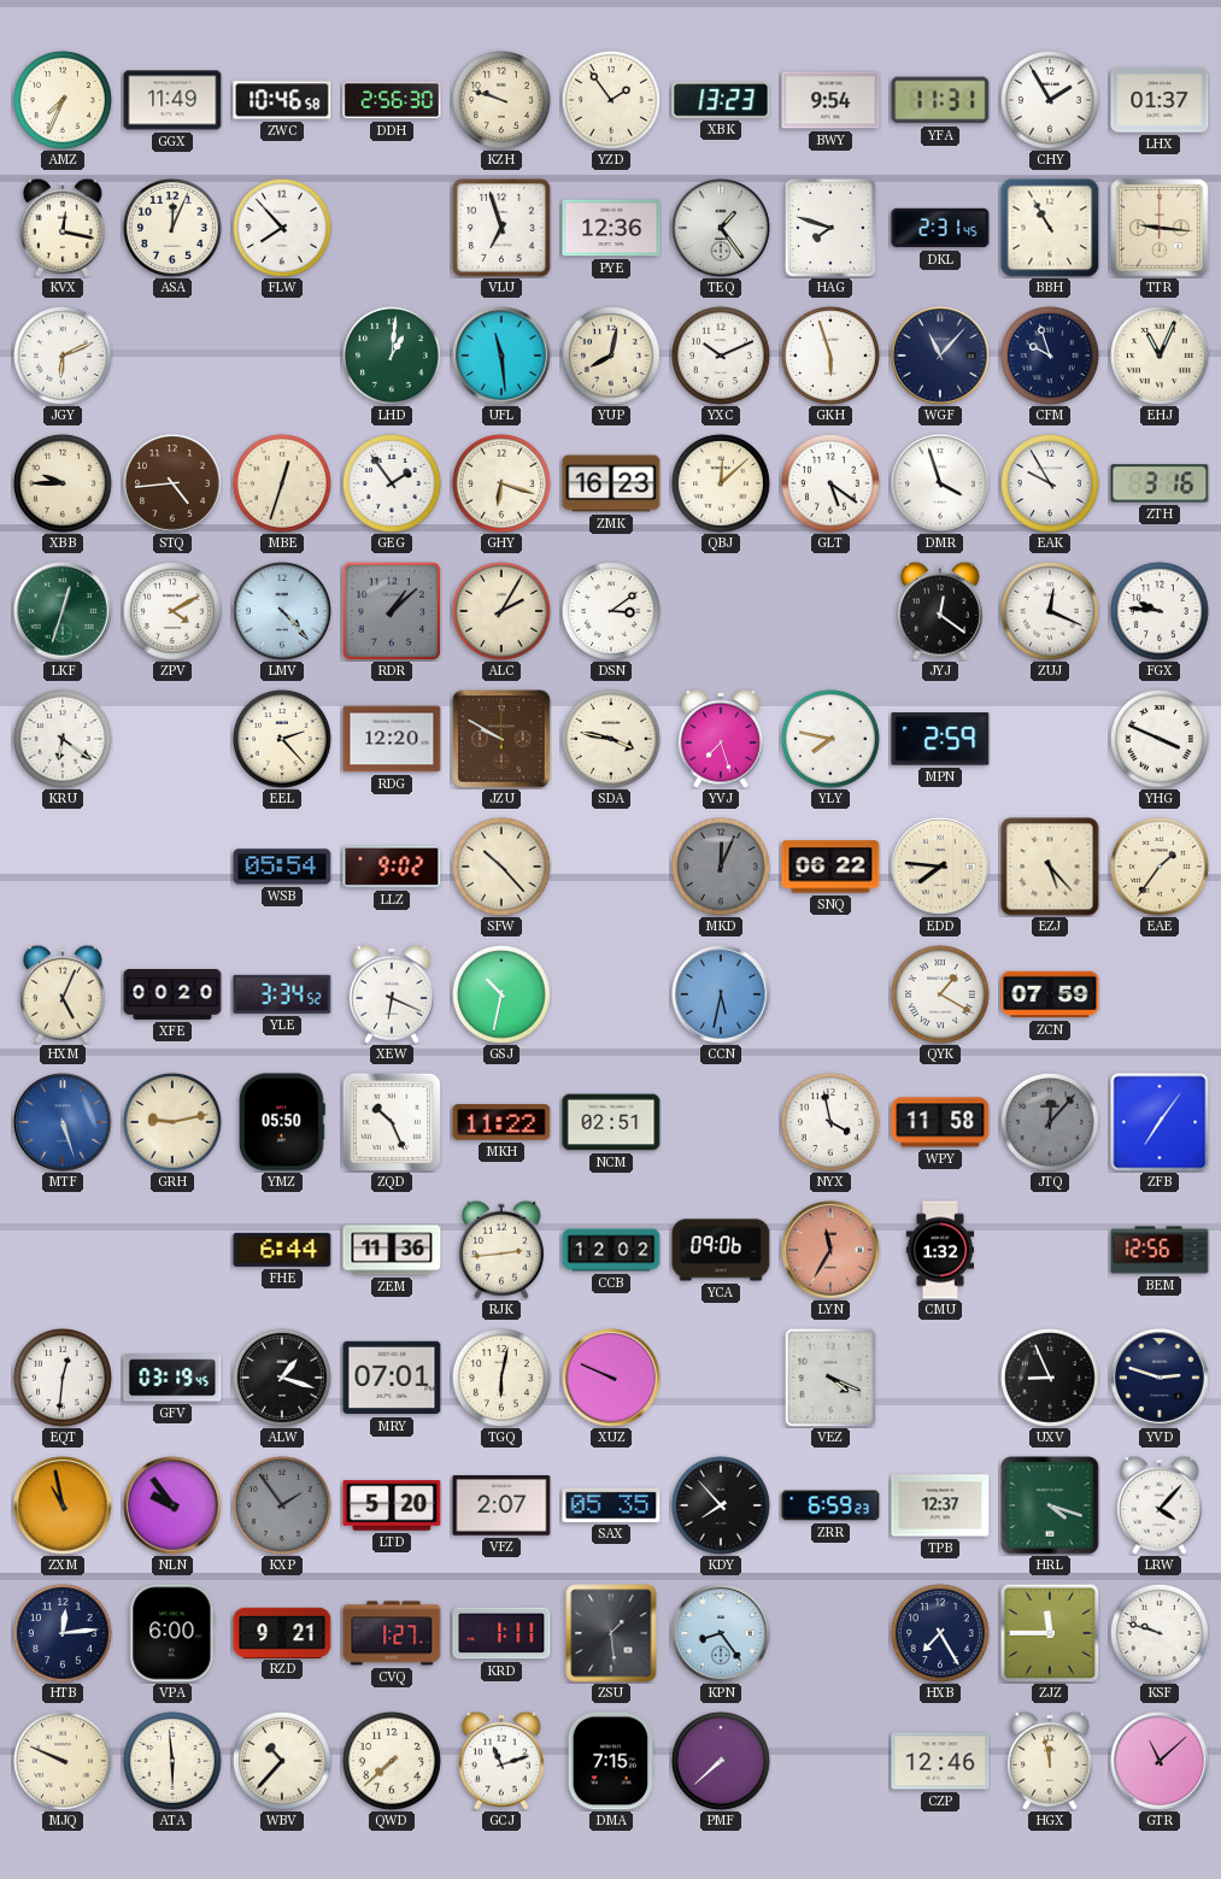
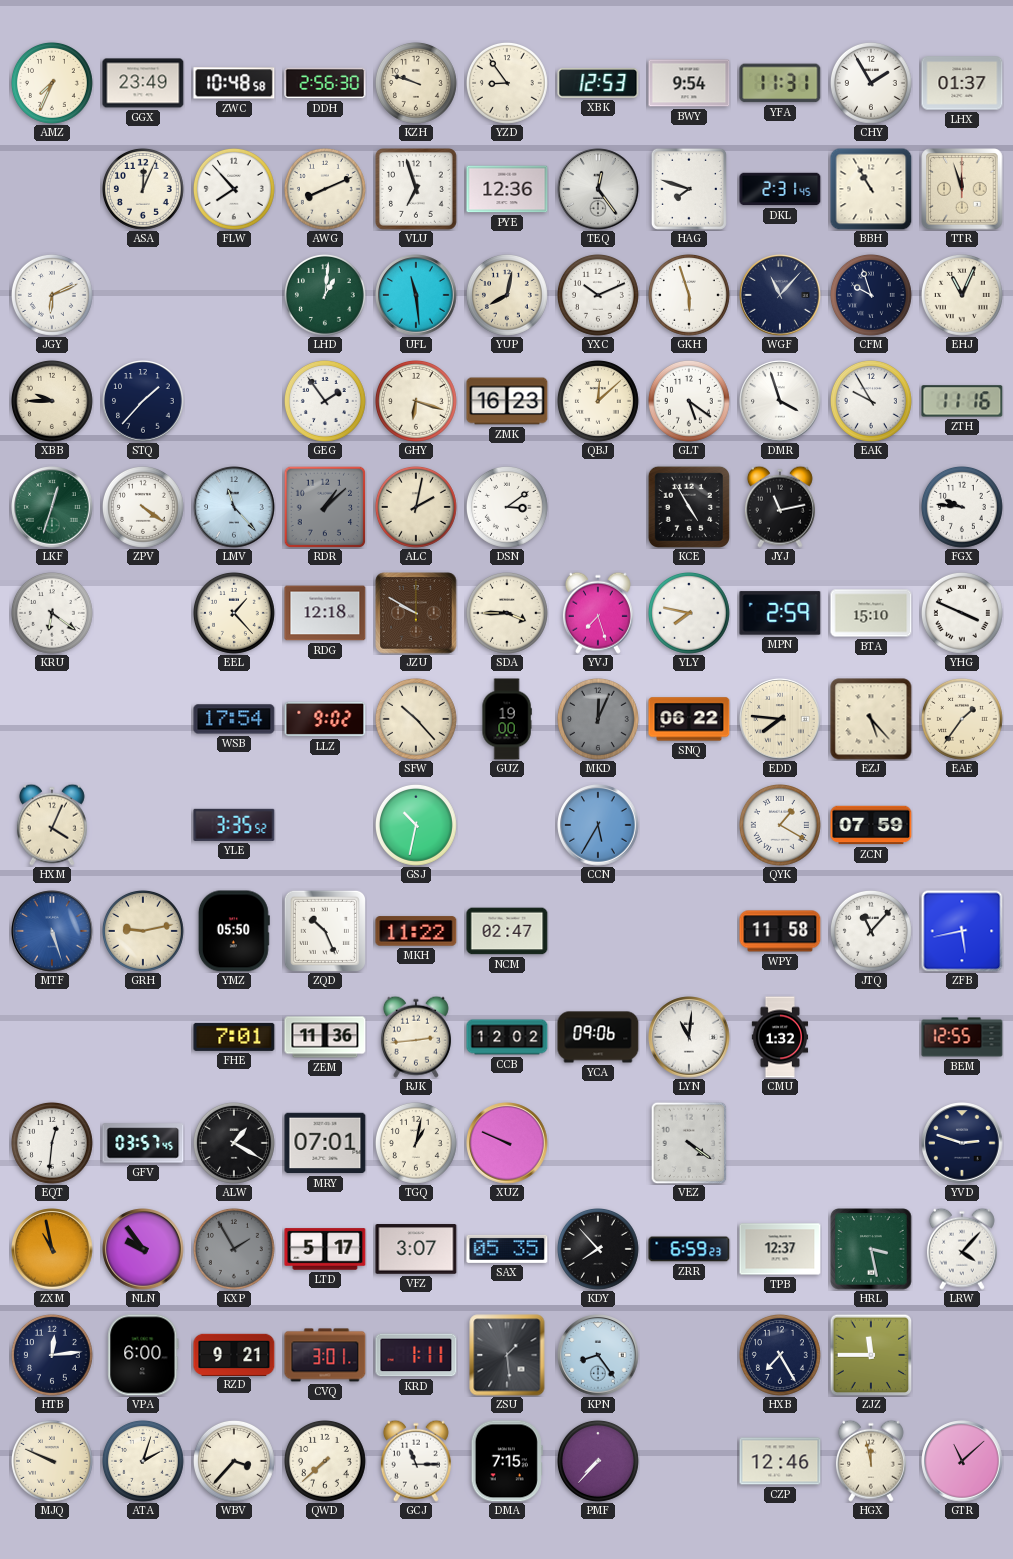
GGX: 11:49 -> 23:49
ZWC: 10:46 -> 10:48
YZD: 1:54 -> 8:54
XBK: 13:23 -> 12:53
KVX: 12:17 -> none
AWG: none -> 8:11
TEQ: 1:24 -> 12:24
TTR: 9:16 -> 11:57
STQ: 4:44 -> 1:37
STQ dial: brown -> navy
MBE: 12:33 -> none
ZTH: 3:16 -> 11:16
ZPV: 4:10 -> 4:21
LMV: 4:23 -> 11:23
ALC: 2:05 -> 2:02
KCE: none -> 4:55
JYJ: 12:21 -> 11:13
ZUJ: 12:19 -> none
EEL: 2:23 -> 1:23
RDG: 12:20 -> 12:18
SDA: 3:47 -> 3:45
BTA: none -> 15:10
WSB: 05:54 -> 17:54
GUZ: none -> 19:00
HXM: 5:04 -> 4:04
XFE: 00:20 -> none
YLE: 3:34 -> 3:35
XEW: 6:19 -> none
CCN: 5:32 -> 5:35
NCM: 02:51 -> 02:47
NYX: 3:58 -> none
JTQ: 12:07 -> 11:07
JTQ dial: grey -> white
ZFB: 7:06 -> 5:43
FHE: 6:44 -> 7:01
LYN: 11:35 -> 11:01
LYN dial: salmon -> white
BEM: 12:56 -> 12:55
GFV: 03:19 -> 03:57
ALW: 1:18 -> 1:20
TGQ: 6:02 -> 1:02
VEZ: 4:19 -> 4:21
UXV: 8:56 -> none
KXP: 1:54 -> 1:55
LTD: 5:20 -> 5:17
VFZ: 2:07 -> 3:07
HRL: 4:18 -> 3:28
CVQ: 1:27 -> 3:01
KSF: 9:48 -> none
ATA: 5:59 -> 2:03
WBV: 10:37 -> 3:37
GCJ: 11:12 -> 11:15
PMF: 7:38 -> 7:37
